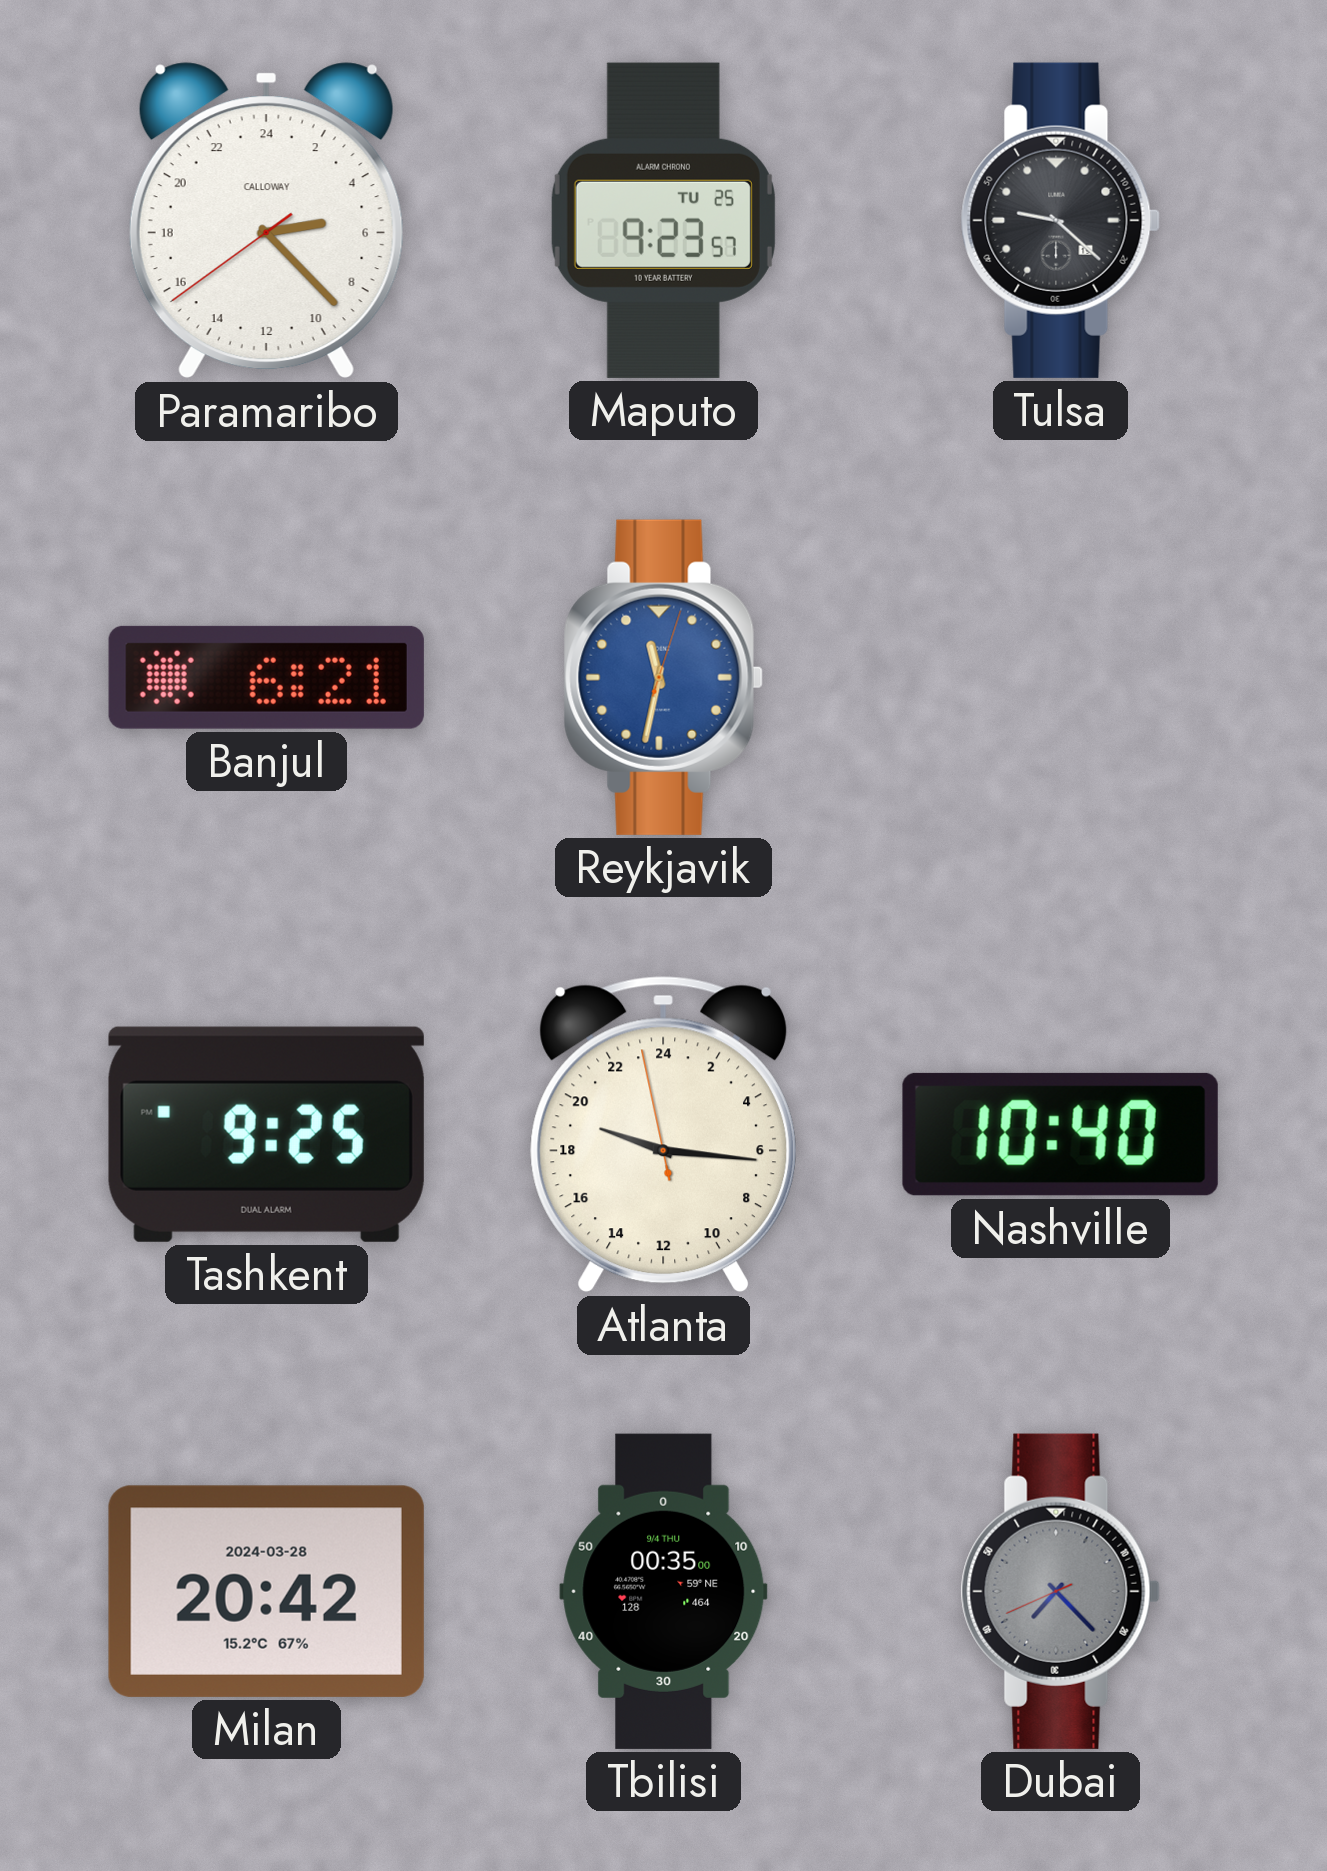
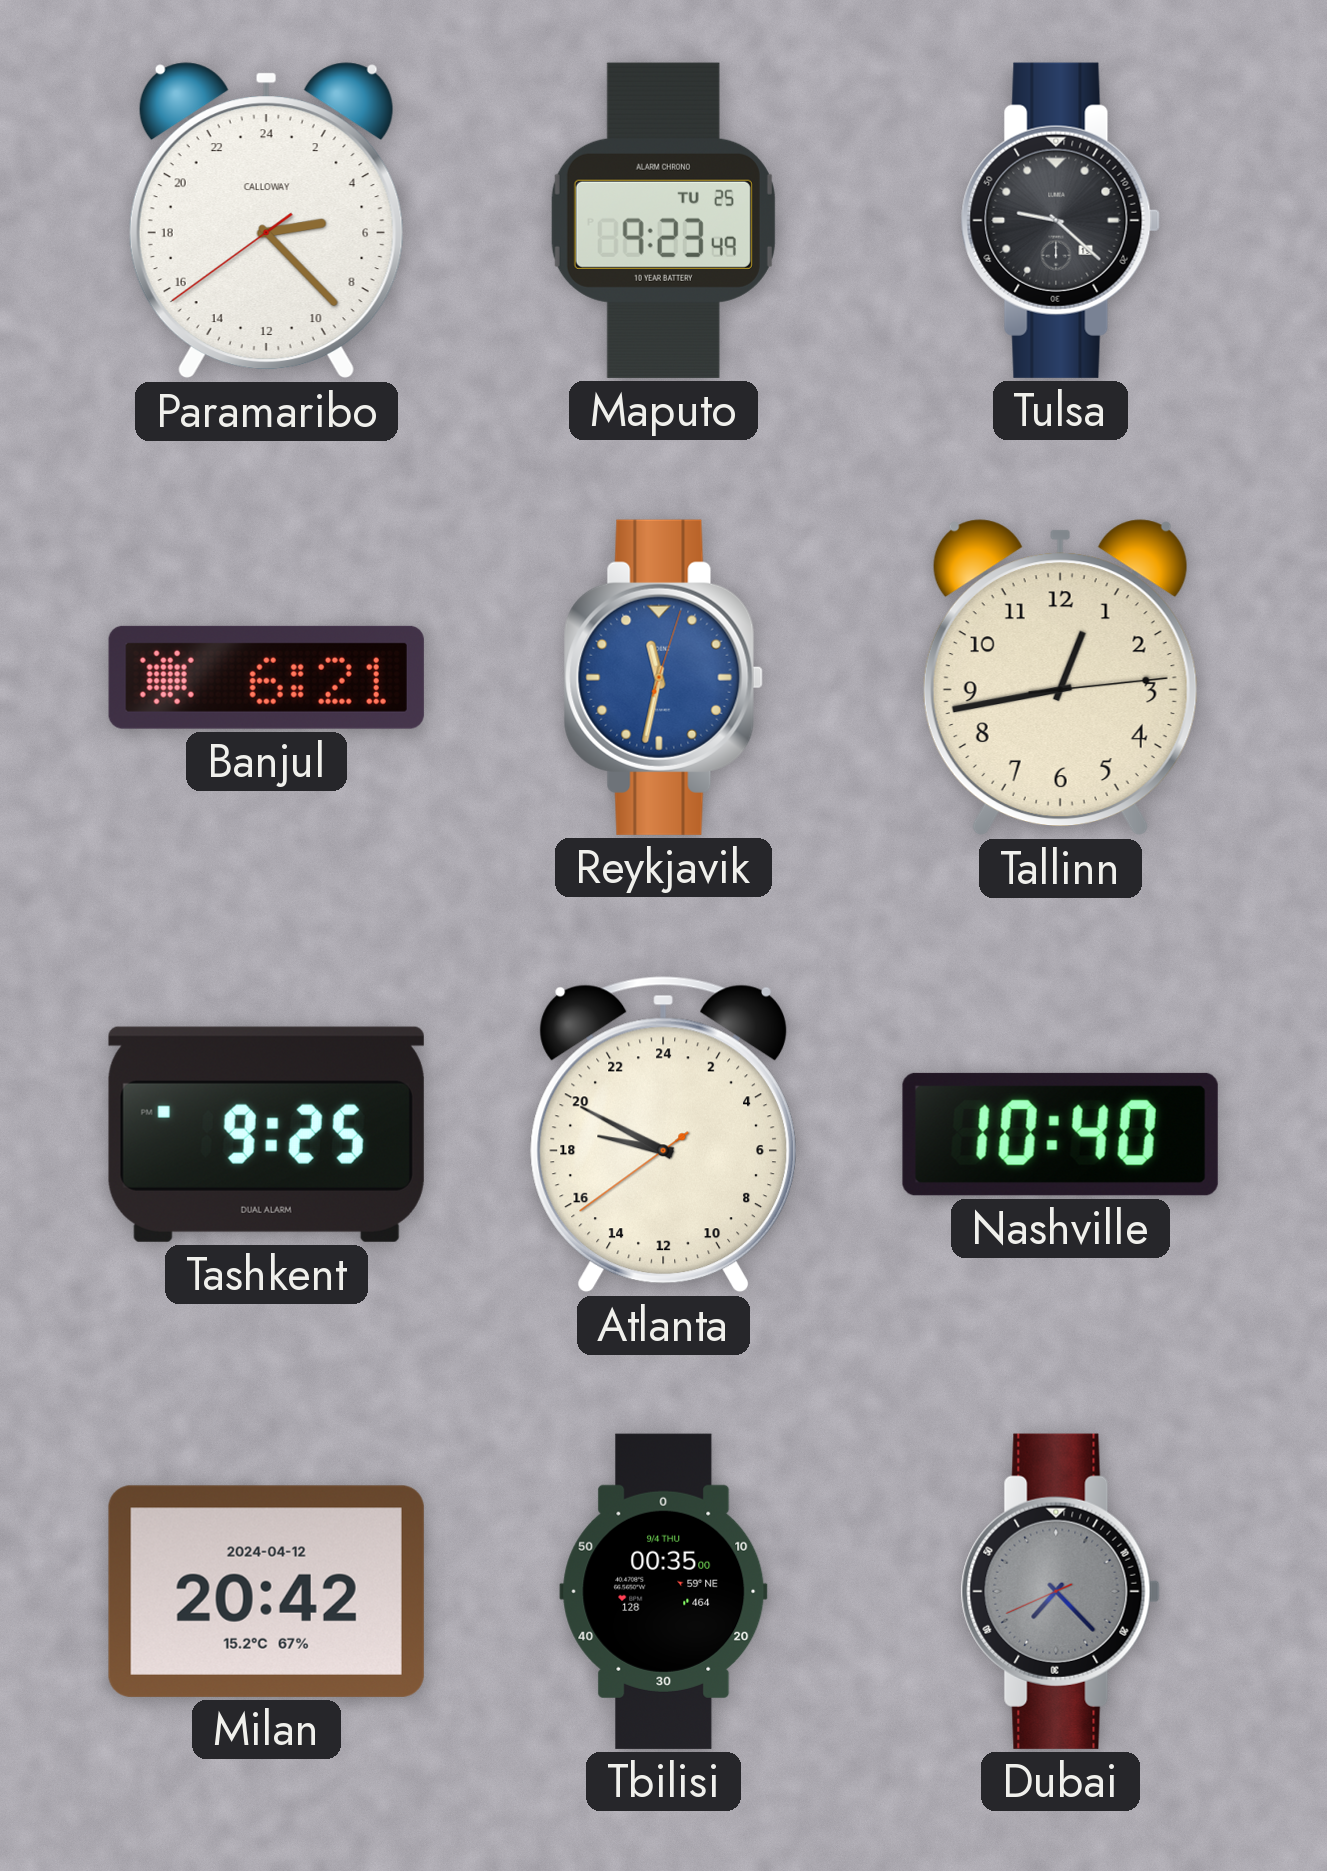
Maputo: 9:23:57 -> 9:23:49
Tallinn: none -> 12:43
Atlanta: 19:15 -> 18:49
Milan date: 2024-03-28 -> 2024-04-12
